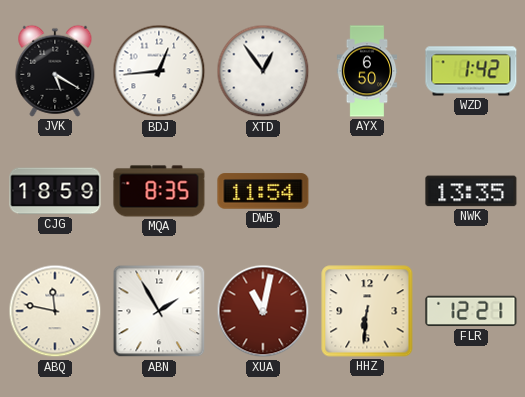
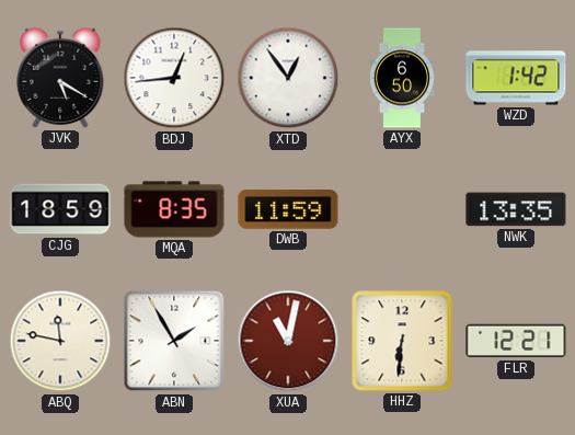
DWB: 11:54 -> 11:59
